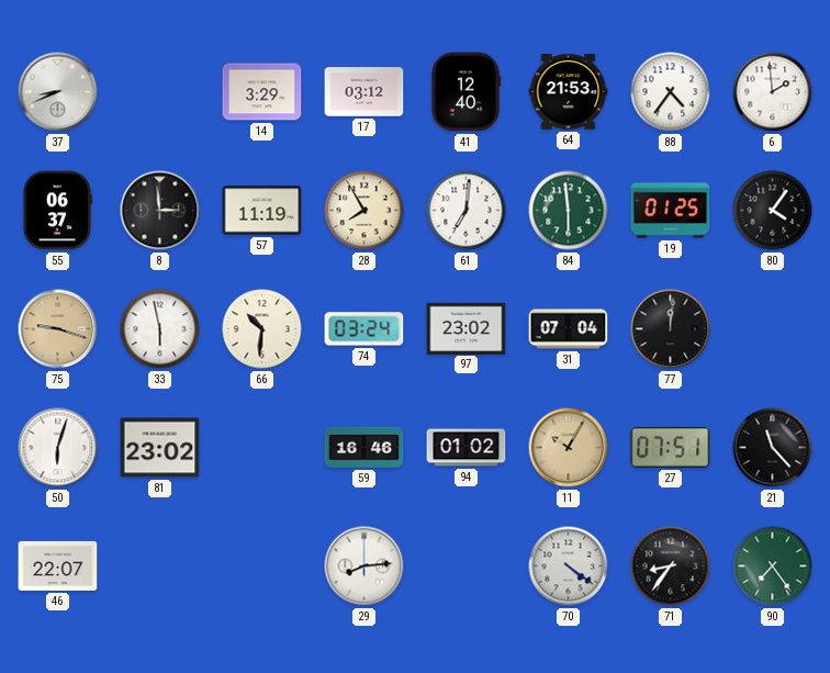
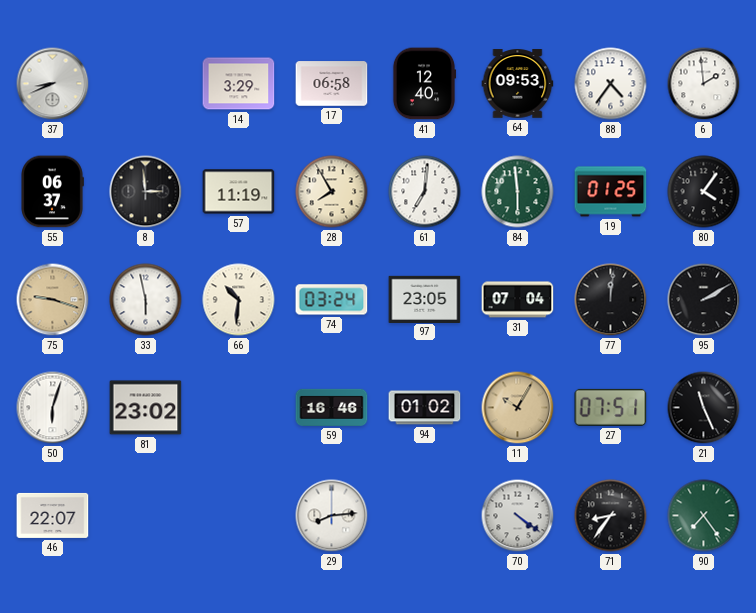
17: 03:12 -> 06:58
64: 21:53 -> 09:53
97: 23:02 -> 23:05
95: none -> 2:10
21: 11:23 -> 11:26
